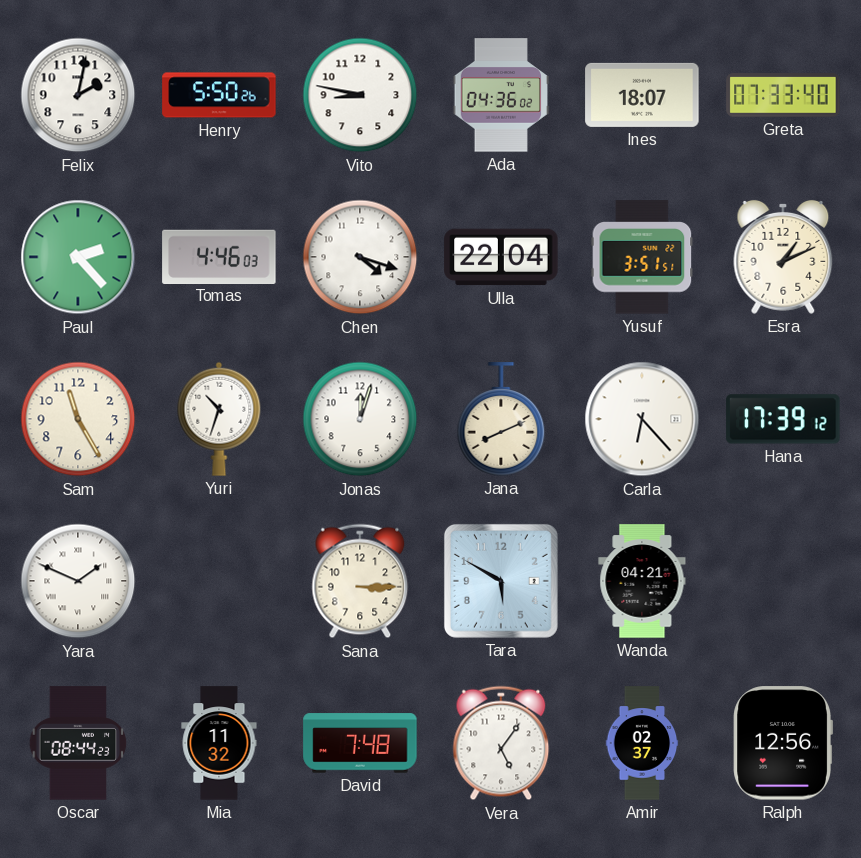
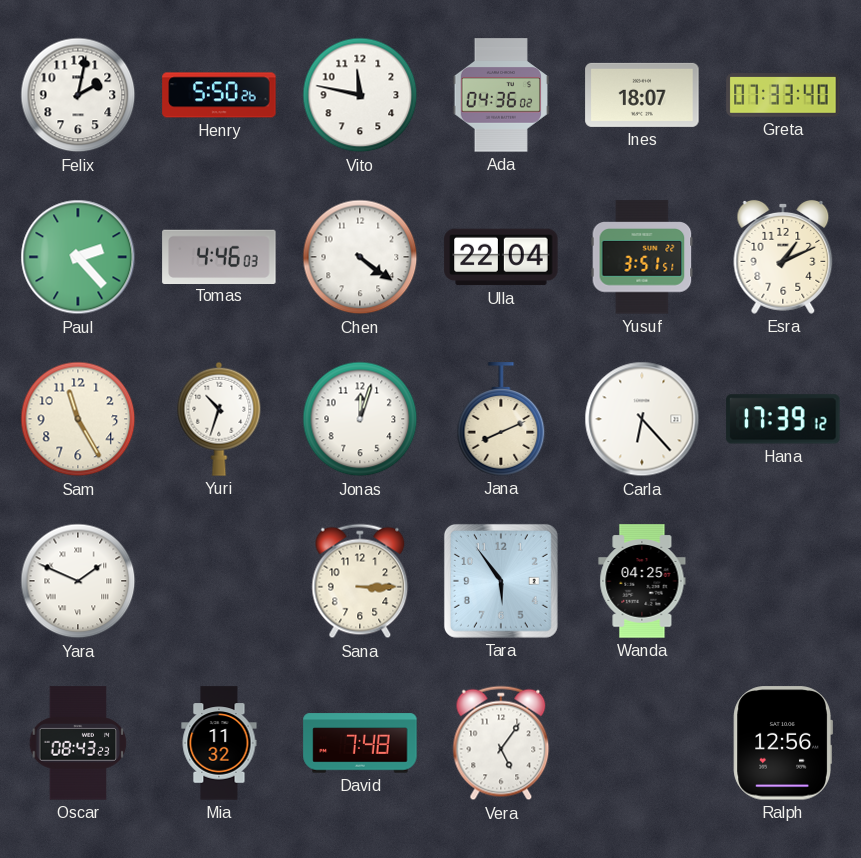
Vito: 8:47 -> 11:47
Chen: 4:18 -> 4:21
Tara: 5:50 -> 5:54
Wanda: 04:21 -> 04:25
Oscar: 08:44 -> 08:43
Amir: 02:37 -> none
